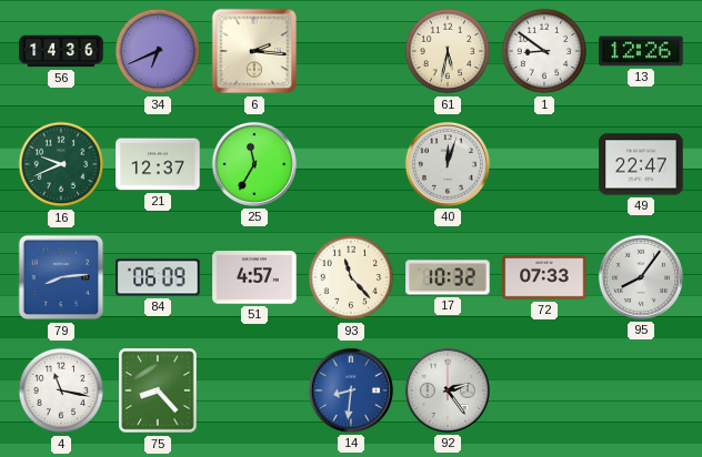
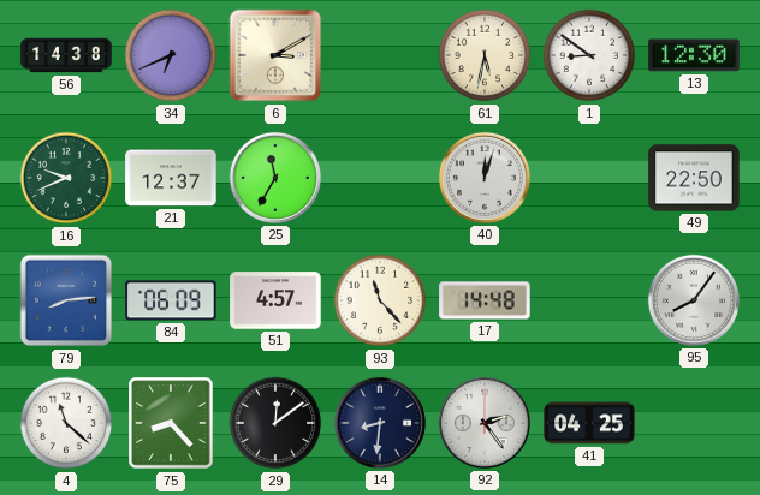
56: 14:36 -> 14:38
6: 2:16 -> 3:10
13: 12:26 -> 12:30
49: 22:47 -> 22:50
17: 10:32 -> 14:48
72: 07:33 -> none
4: 11:17 -> 11:22
29: none -> 12:09
14 dial: blue -> navy
41: none -> 04:25
